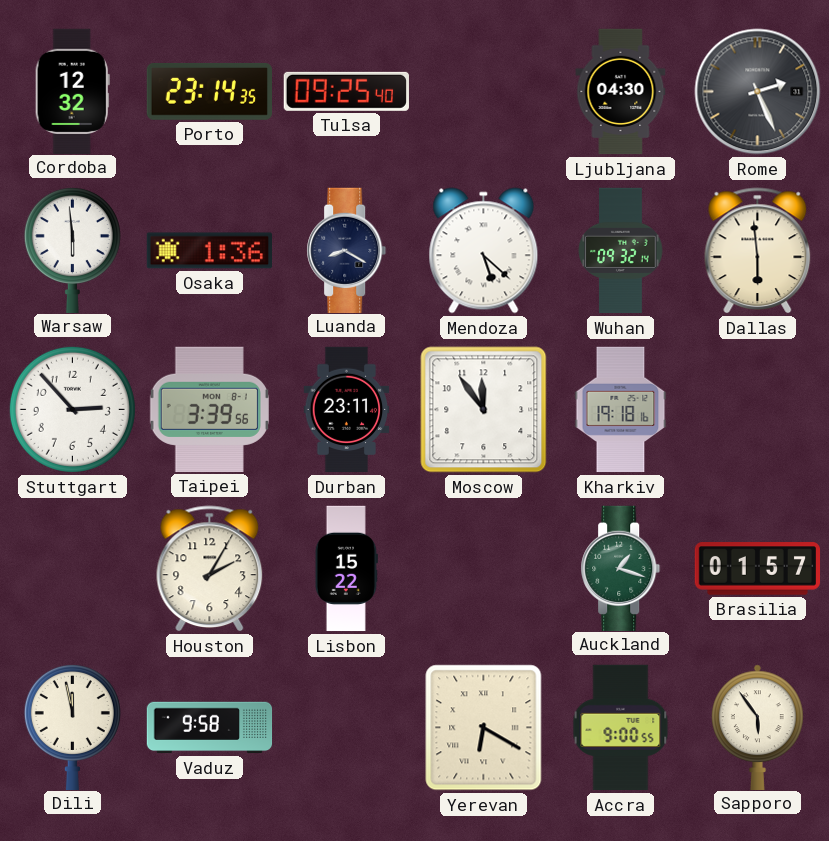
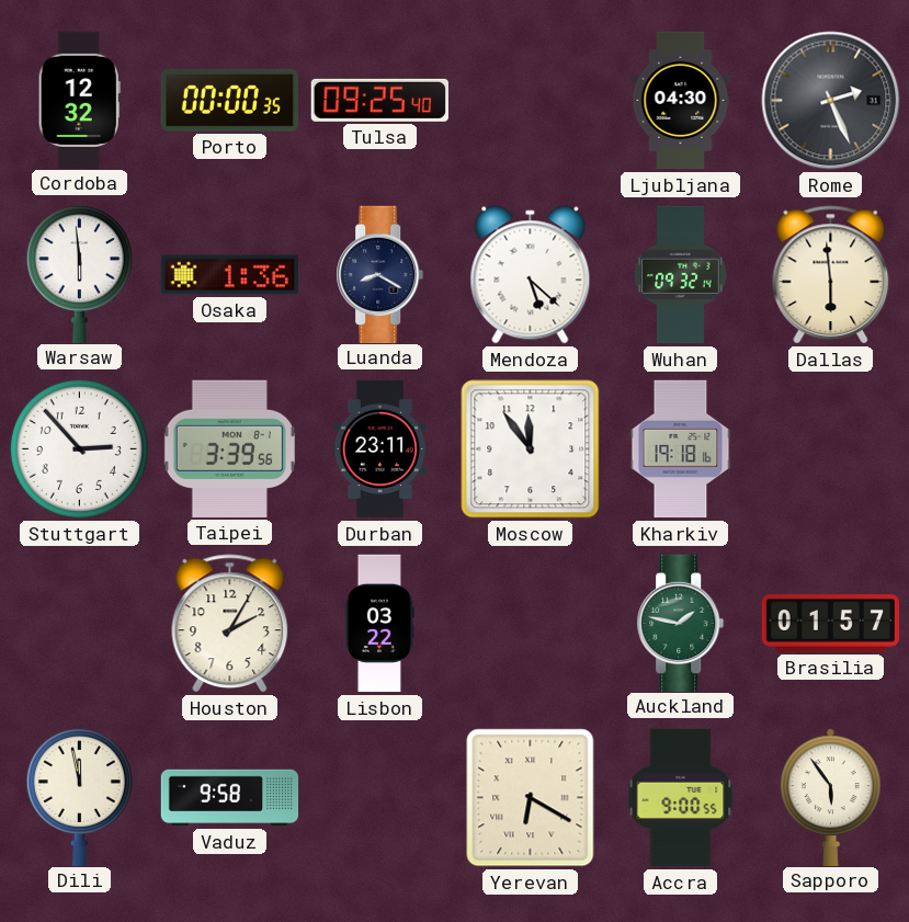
Porto: 23:14 -> 00:00
Lisbon: 15:22 -> 03:22
Auckland: 1:18 -> 1:47
